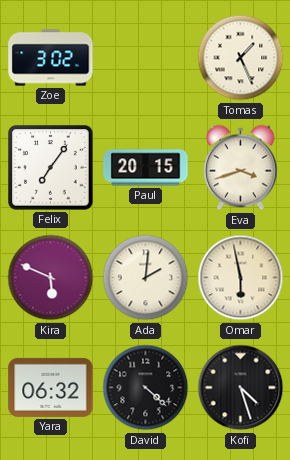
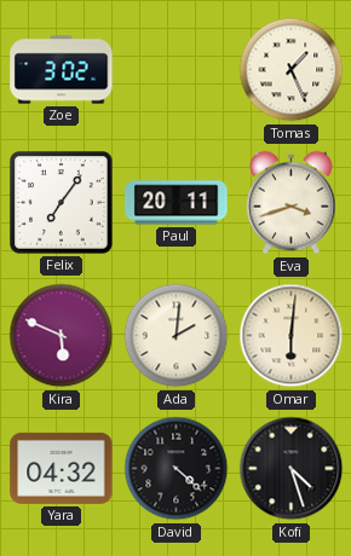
Paul: 20:15 -> 20:11
Omar: 5:58 -> 6:01
Yara: 06:32 -> 04:32
